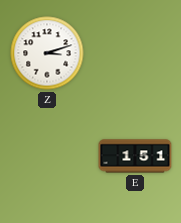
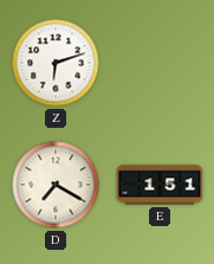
Z: 3:12 -> 6:12
D: none -> 7:20
